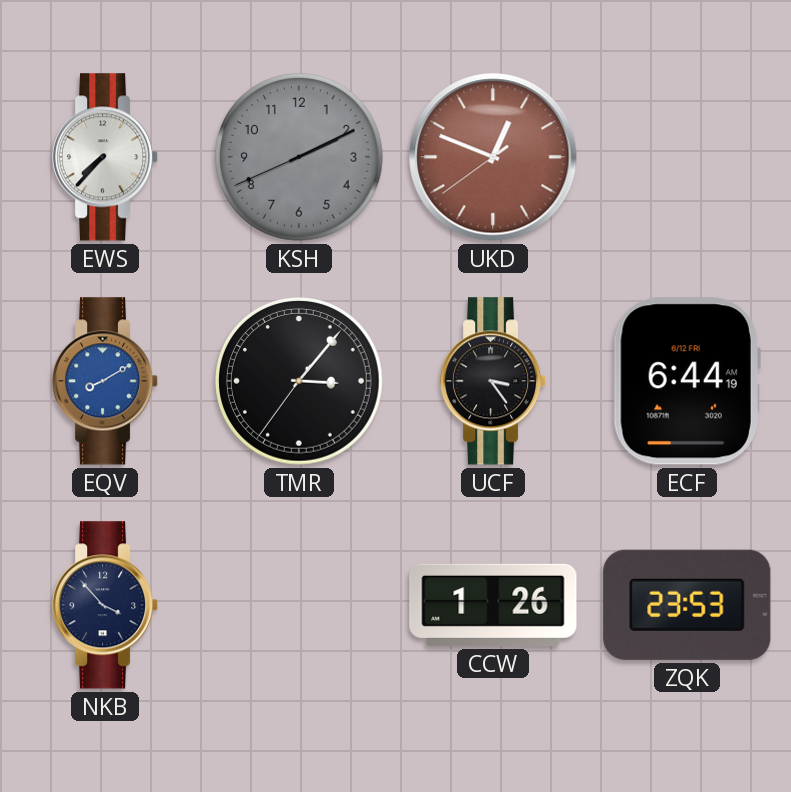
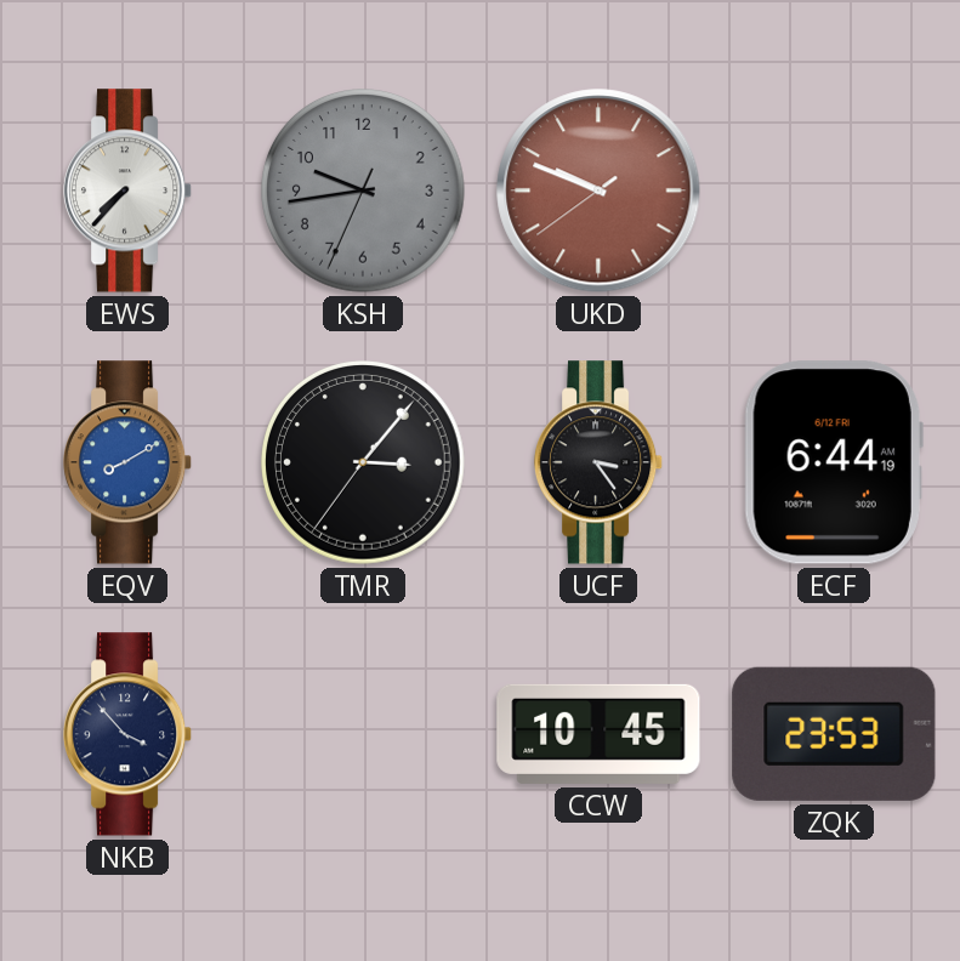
KSH: 2:10 -> 9:43
UKD: 12:48 -> 9:48
CCW: 1:26 -> 10:45
